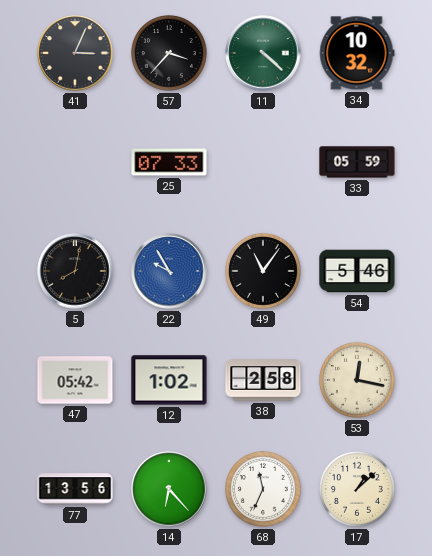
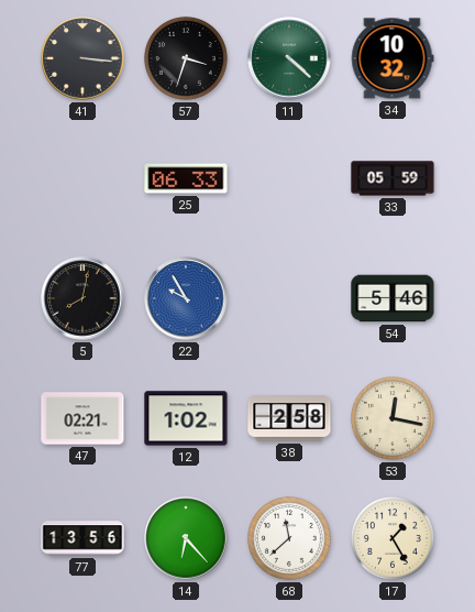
41: 3:04 -> 3:16
57: 3:37 -> 3:33
25: 07:33 -> 06:33
49: 11:06 -> none
47: 05:42 -> 02:21
68: 11:34 -> 11:38
17: 1:08 -> 1:25
